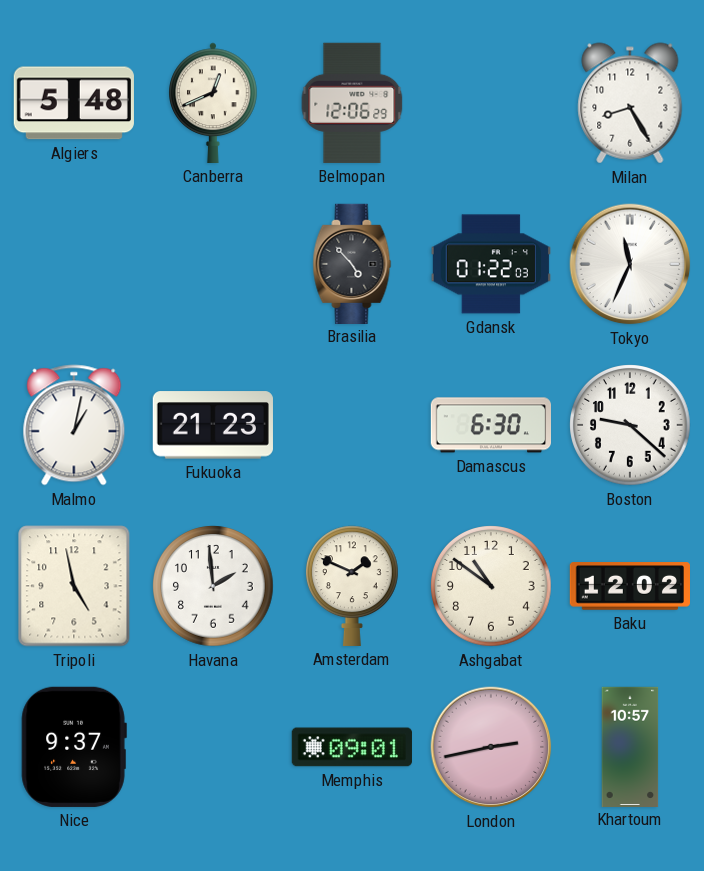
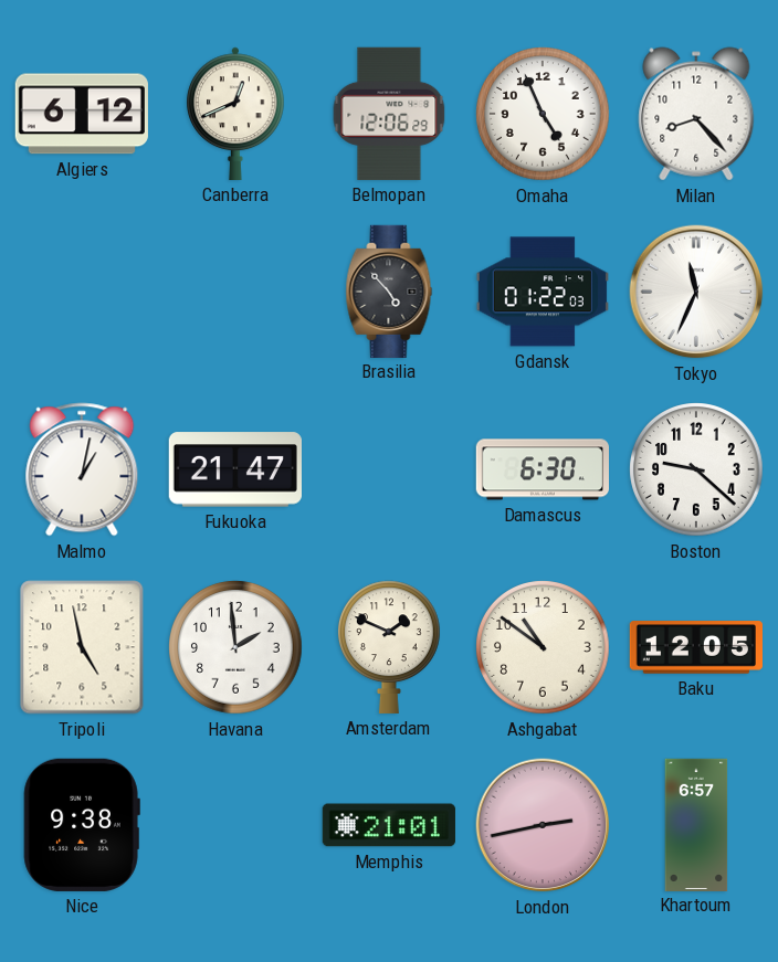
Algiers: 5:48 -> 6:12
Omaha: none -> 4:56
Milan: 8:25 -> 8:23
Fukuoka: 21:23 -> 21:47
Baku: 12:02 -> 12:05
Nice: 9:37 -> 9:38
Memphis: 09:01 -> 21:01
Khartoum: 10:57 -> 6:57
